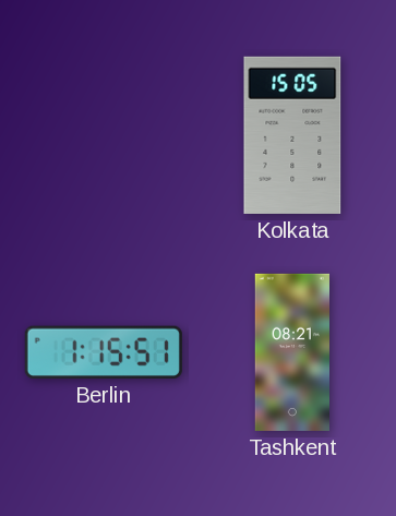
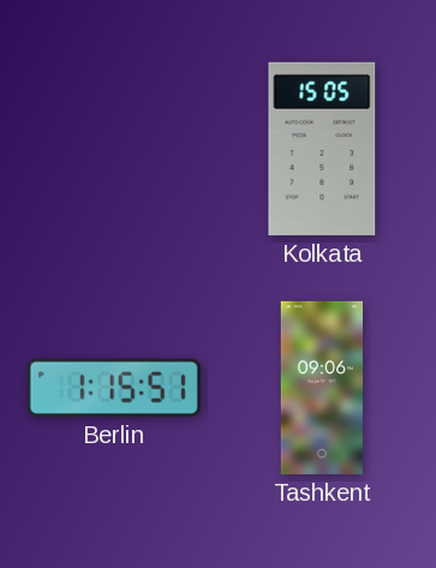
Tashkent: 08:21 -> 09:06
